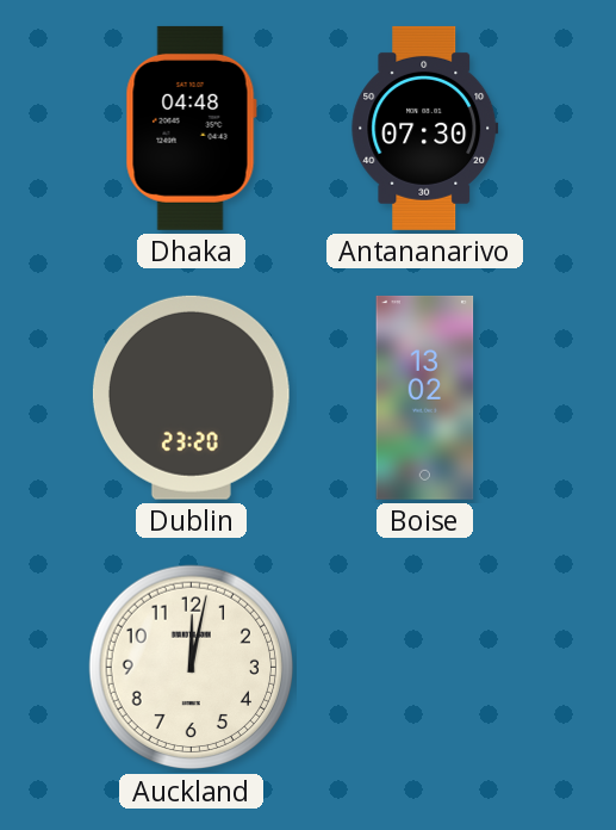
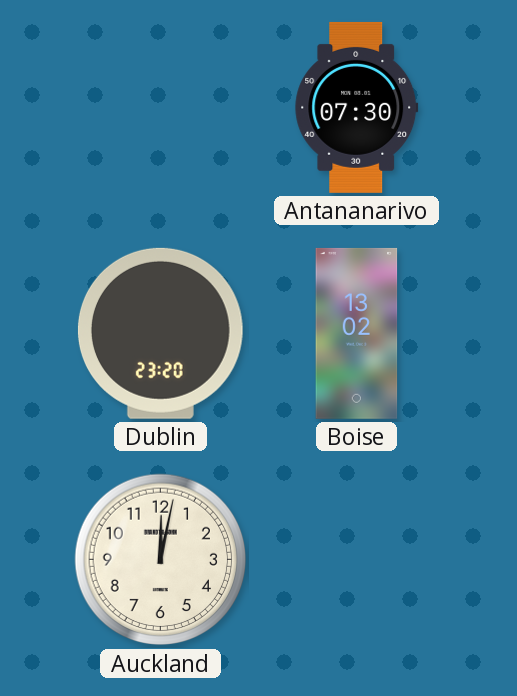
Dhaka: 04:48 -> none
